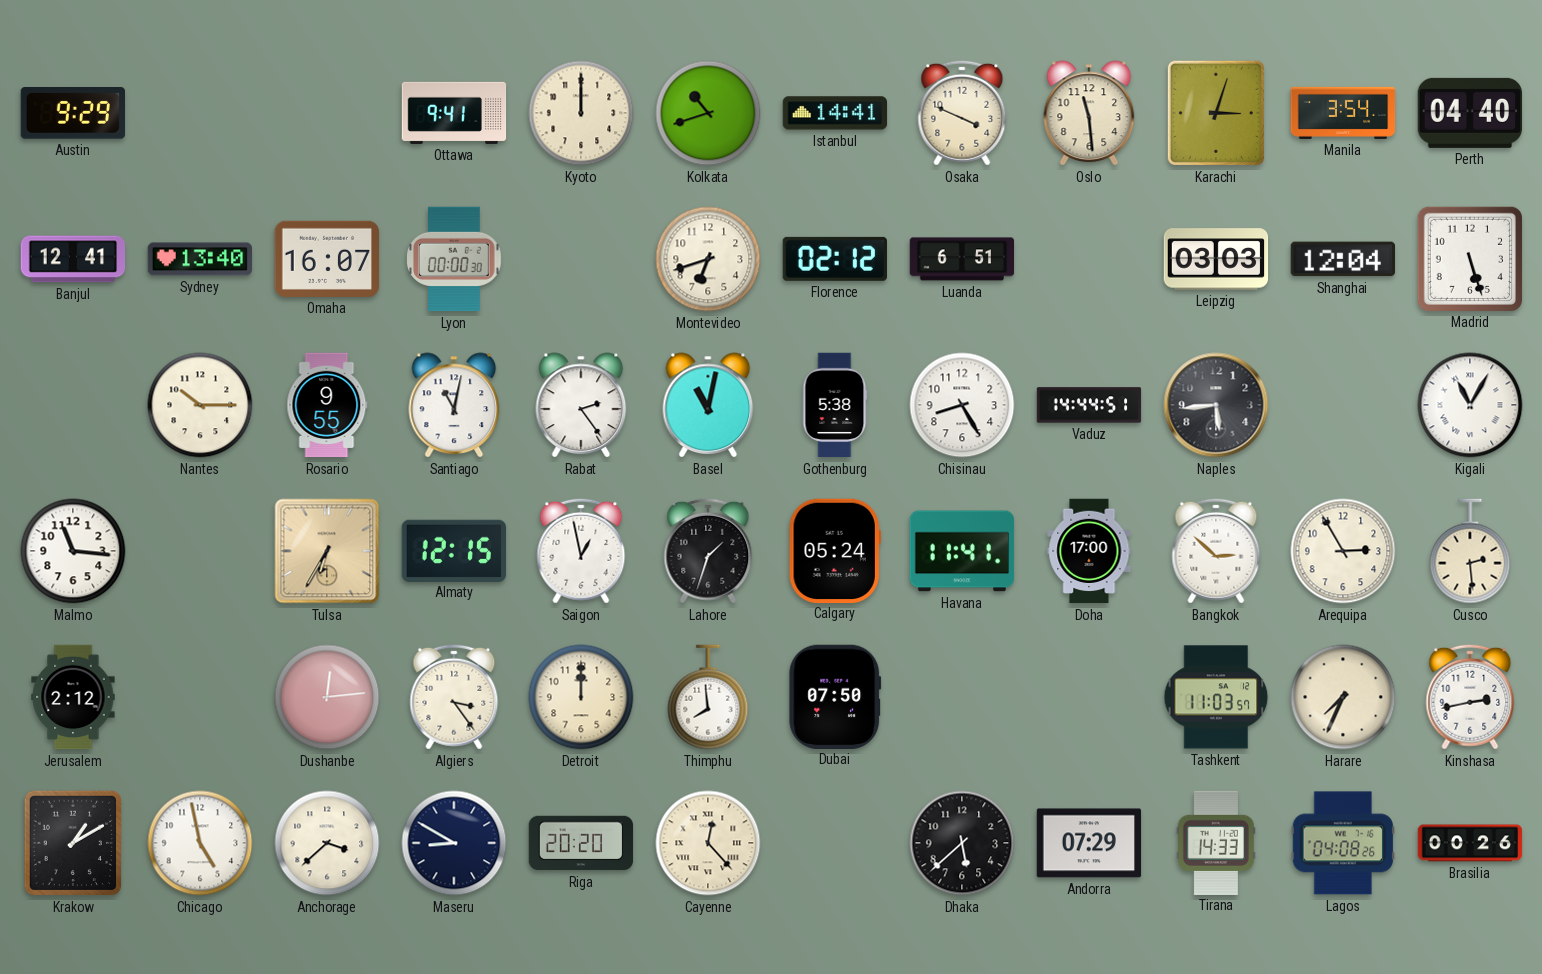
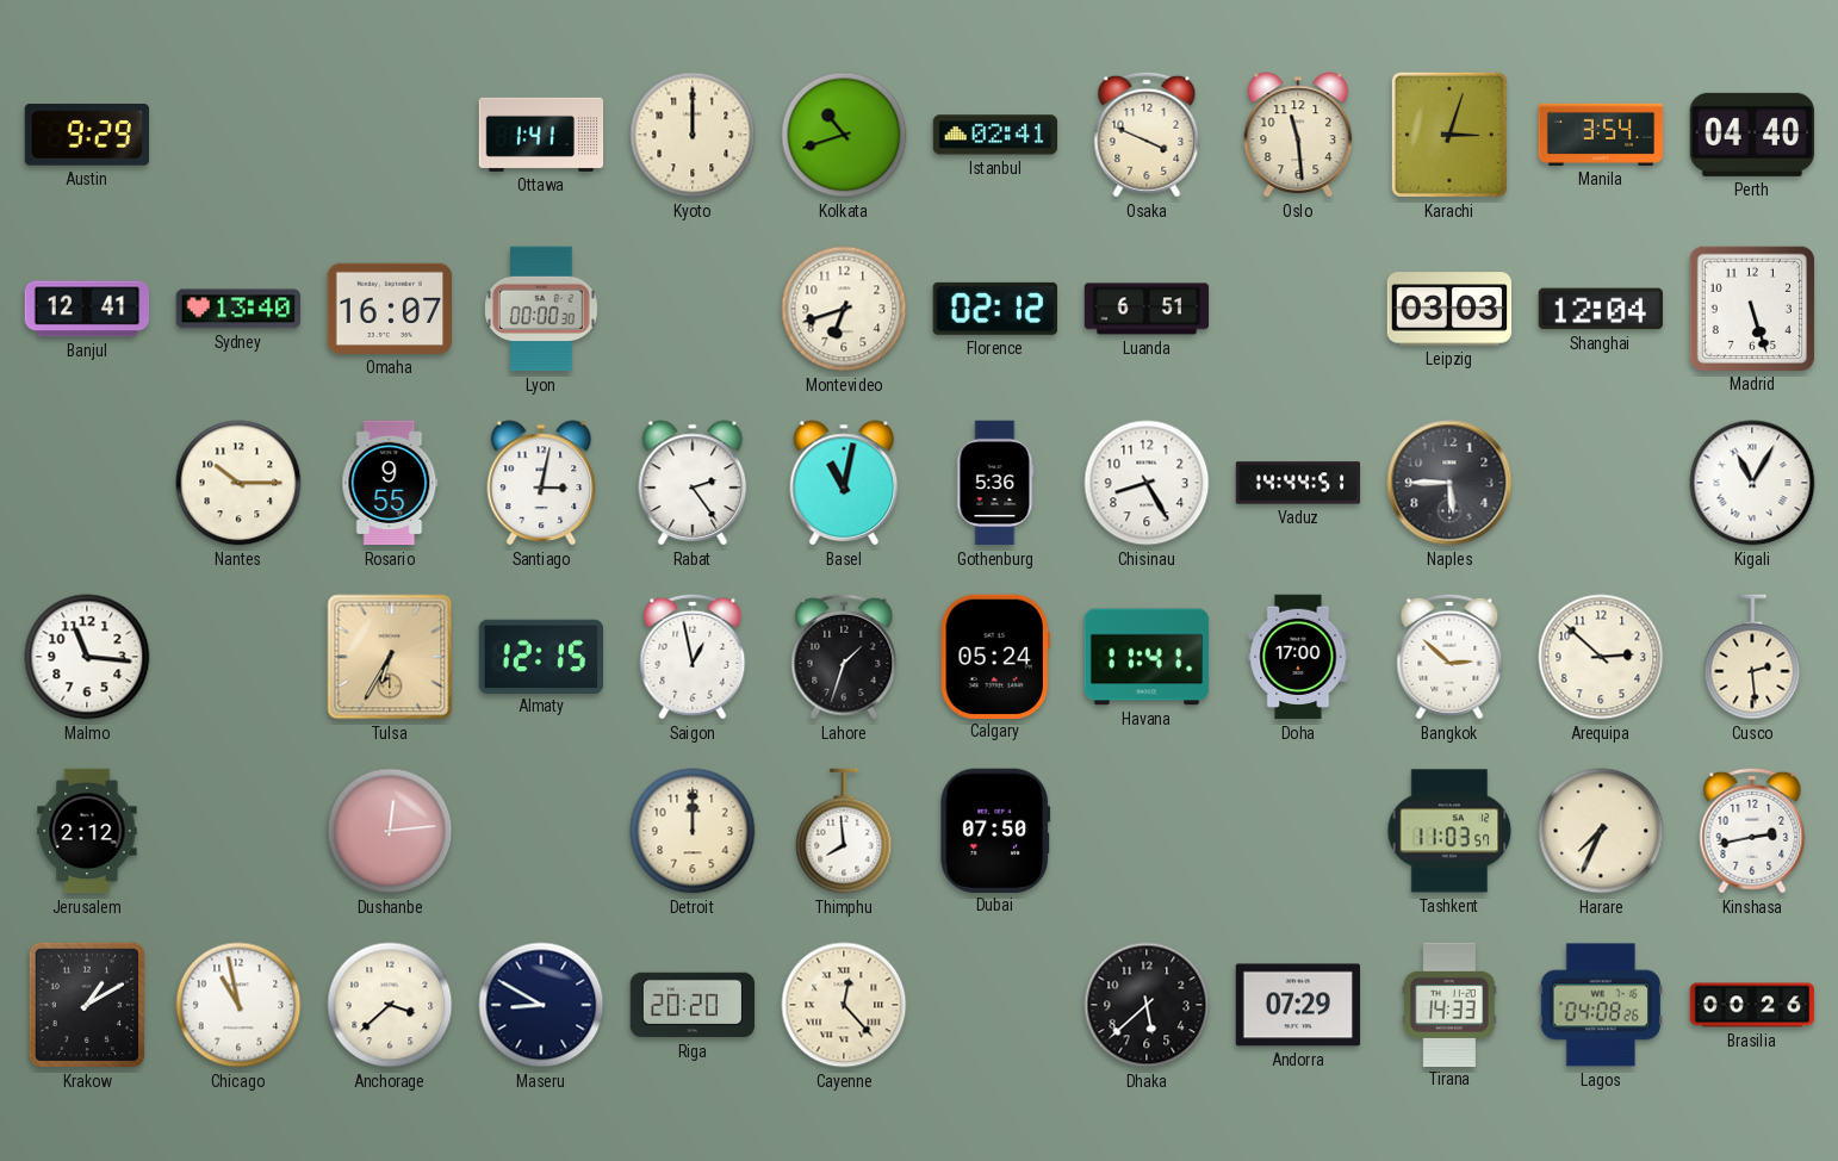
Ottawa: 9:41 -> 1:41
Istanbul: 14:41 -> 02:41
Santiago: 11:02 -> 3:02
Gothenburg: 5:38 -> 5:36
Naples: 5:44 -> 5:45
Arequipa: 2:55 -> 2:52
Algiers: 3:24 -> none
Chicago: 4:58 -> 10:58
